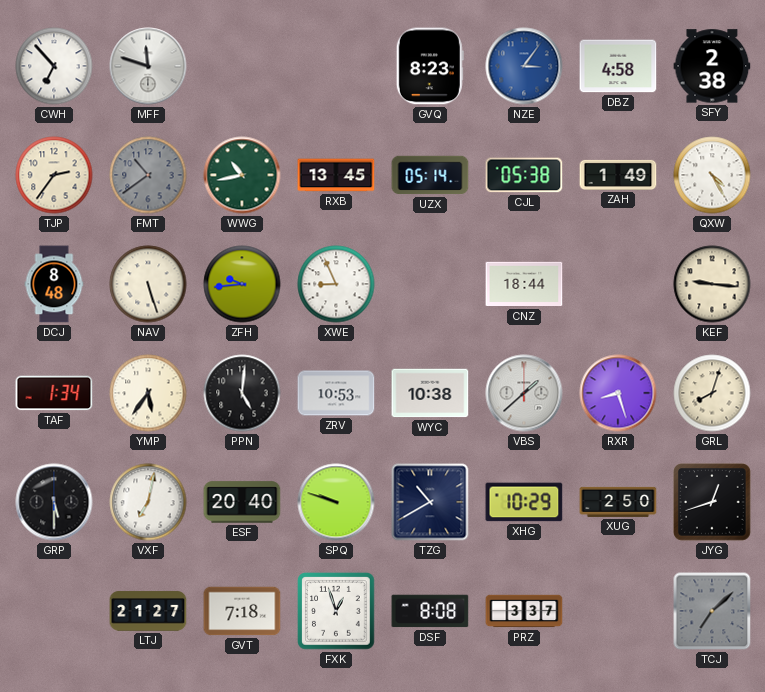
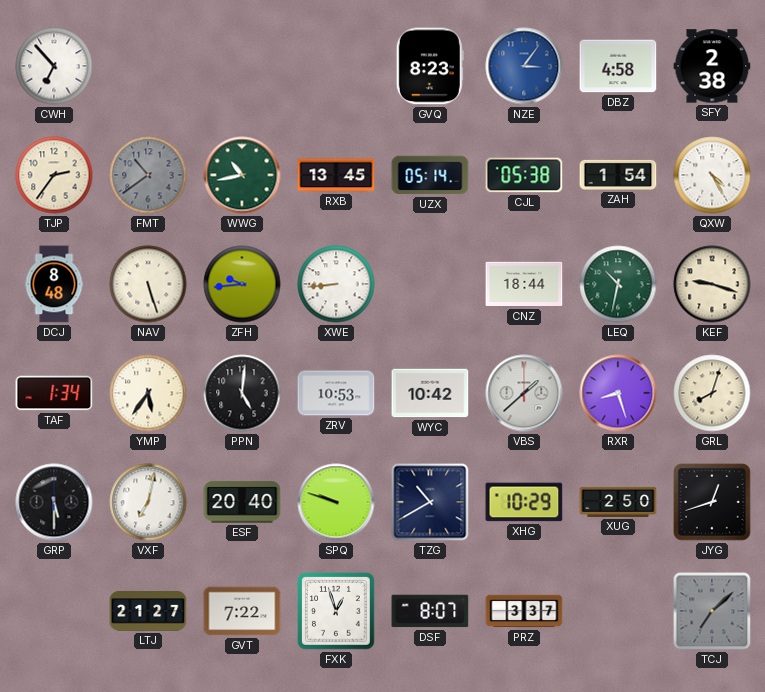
MFF: 11:48 -> none
ZAH: 1:49 -> 1:54
XWE: 8:56 -> 8:44
LEQ: none -> 10:32
KEF: 9:16 -> 9:18
WYC: 10:38 -> 10:42
GVT: 7:18 -> 7:22
DSF: 8:08 -> 8:07
